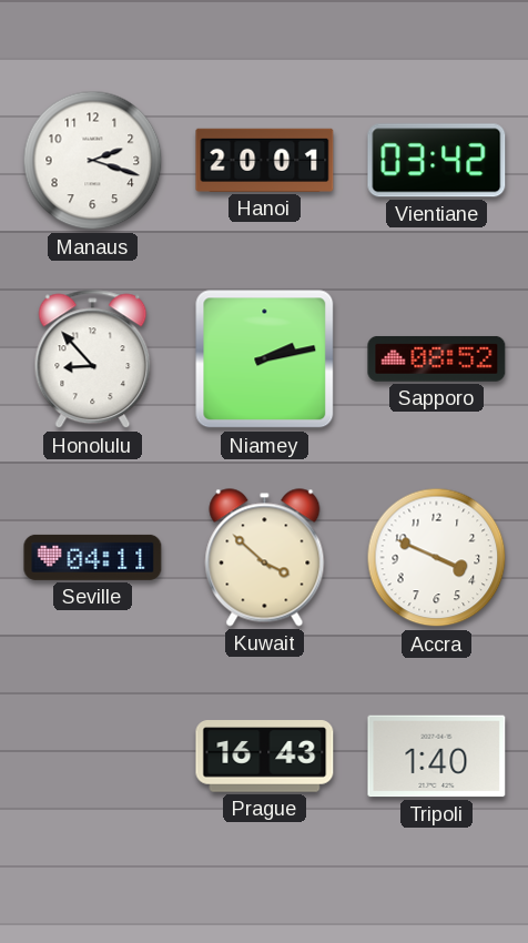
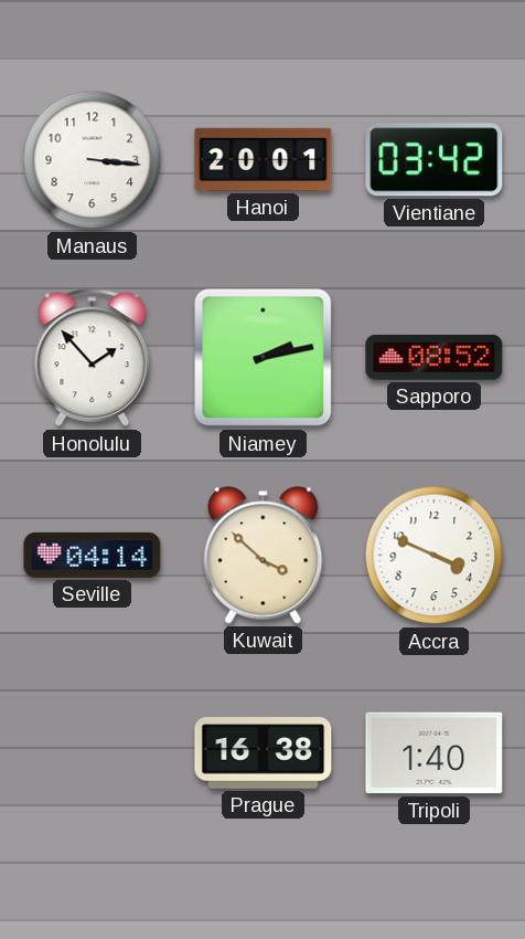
Manaus: 2:18 -> 3:16
Honolulu: 8:53 -> 1:53
Seville: 04:11 -> 04:14
Prague: 16:43 -> 16:38
